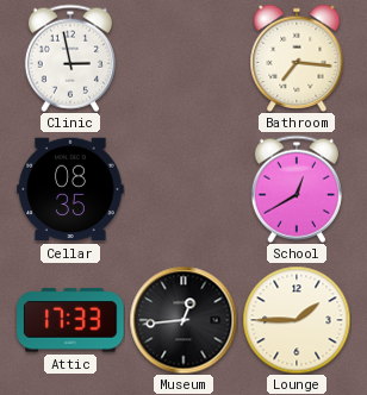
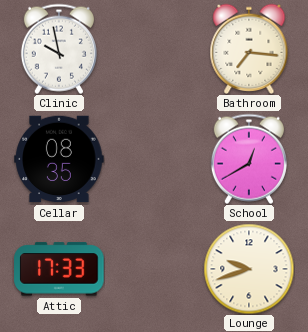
Clinic: 2:58 -> 9:58
Museum: 12:44 -> none
Lounge: 1:45 -> 9:42
